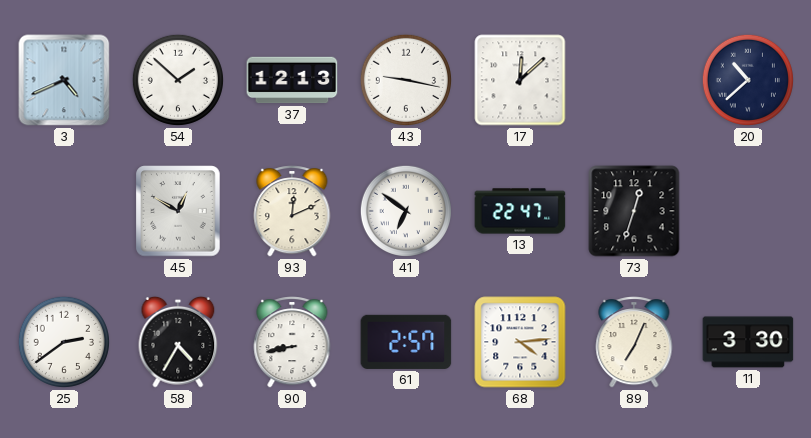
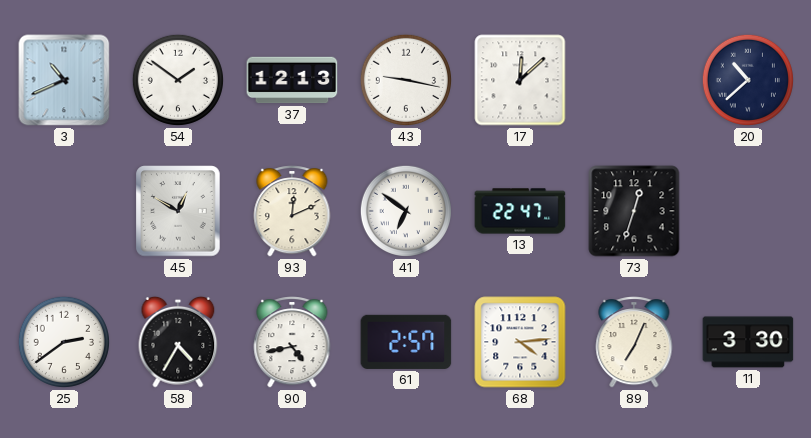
3: 4:41 -> 10:41
54: 1:52 -> 1:51
90: 8:43 -> 4:43
